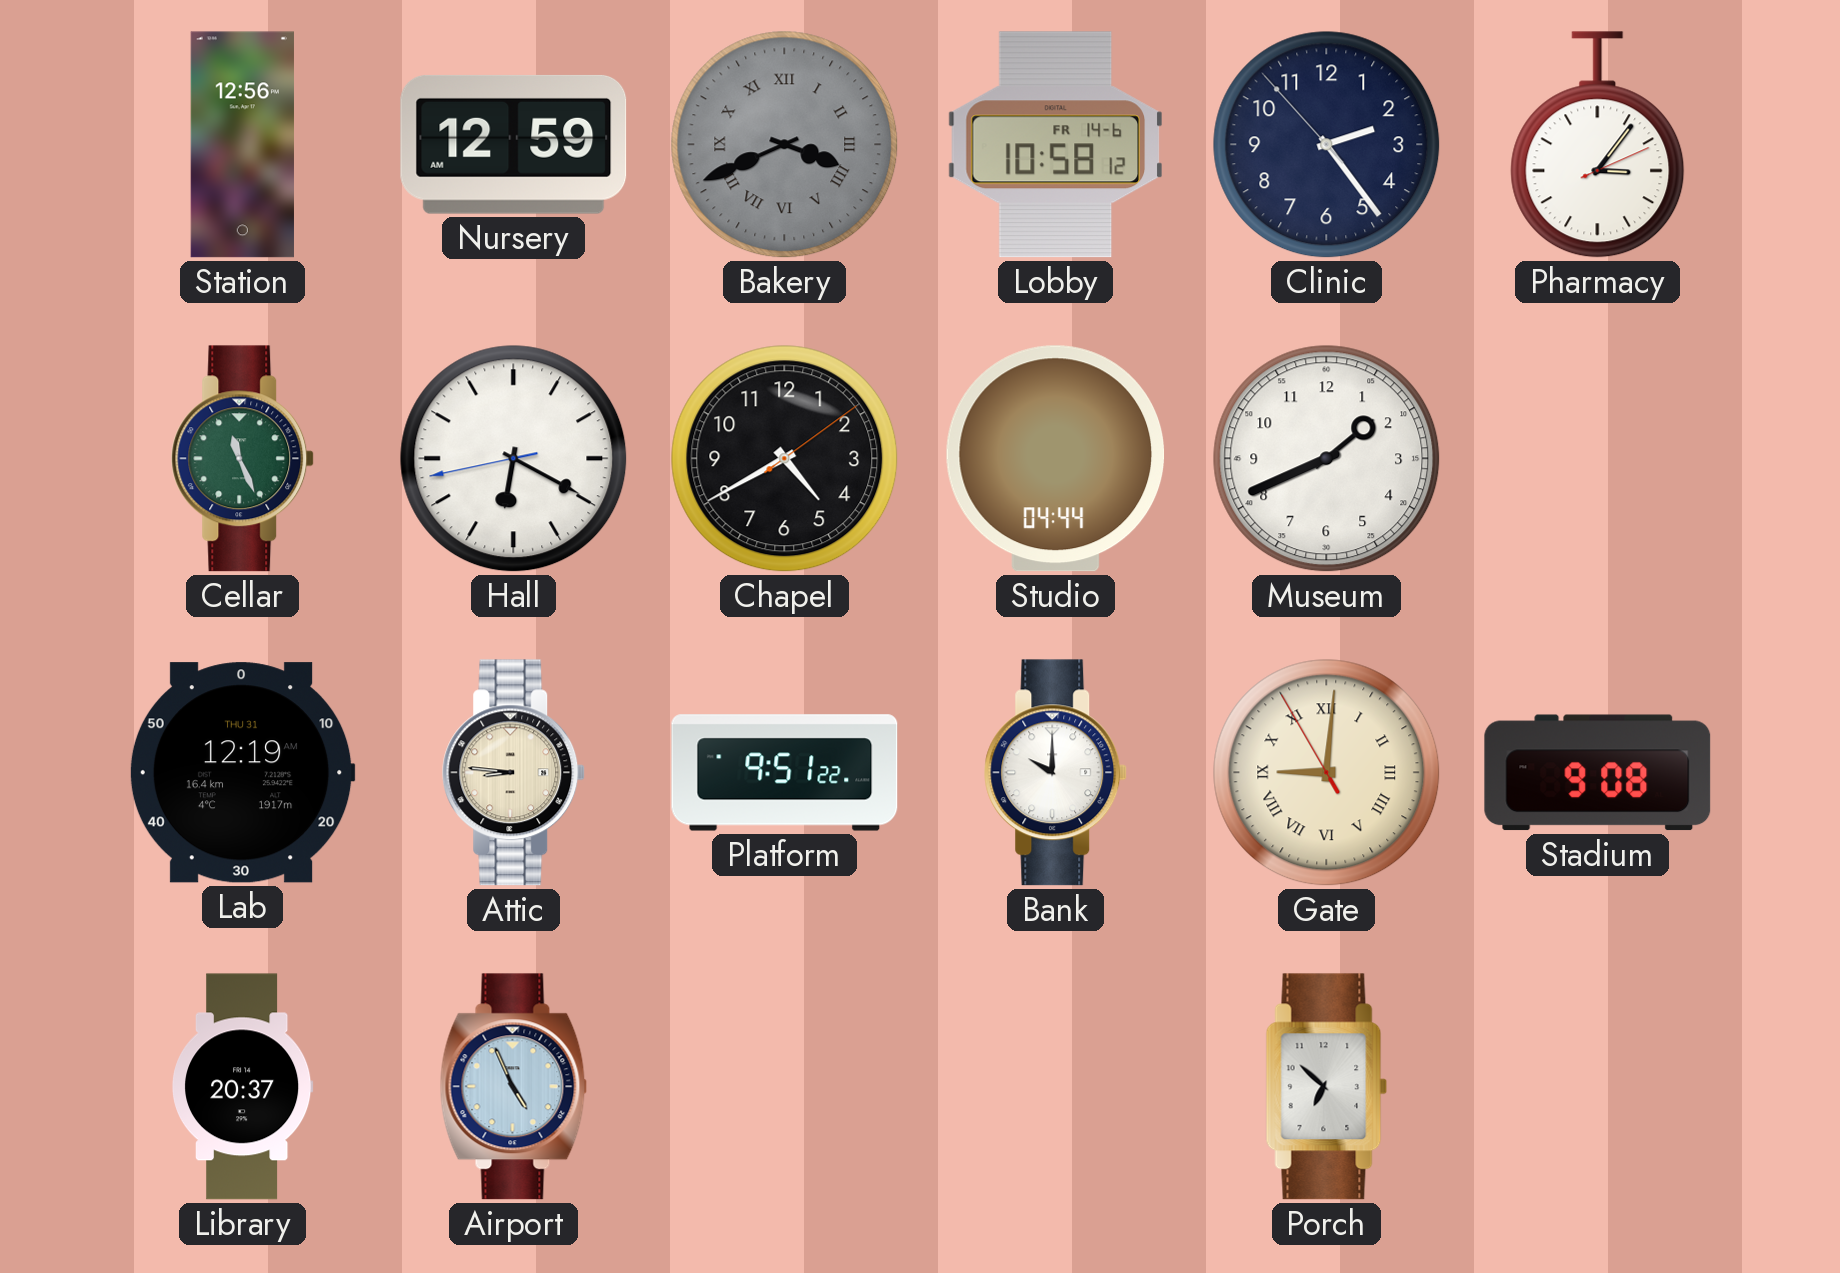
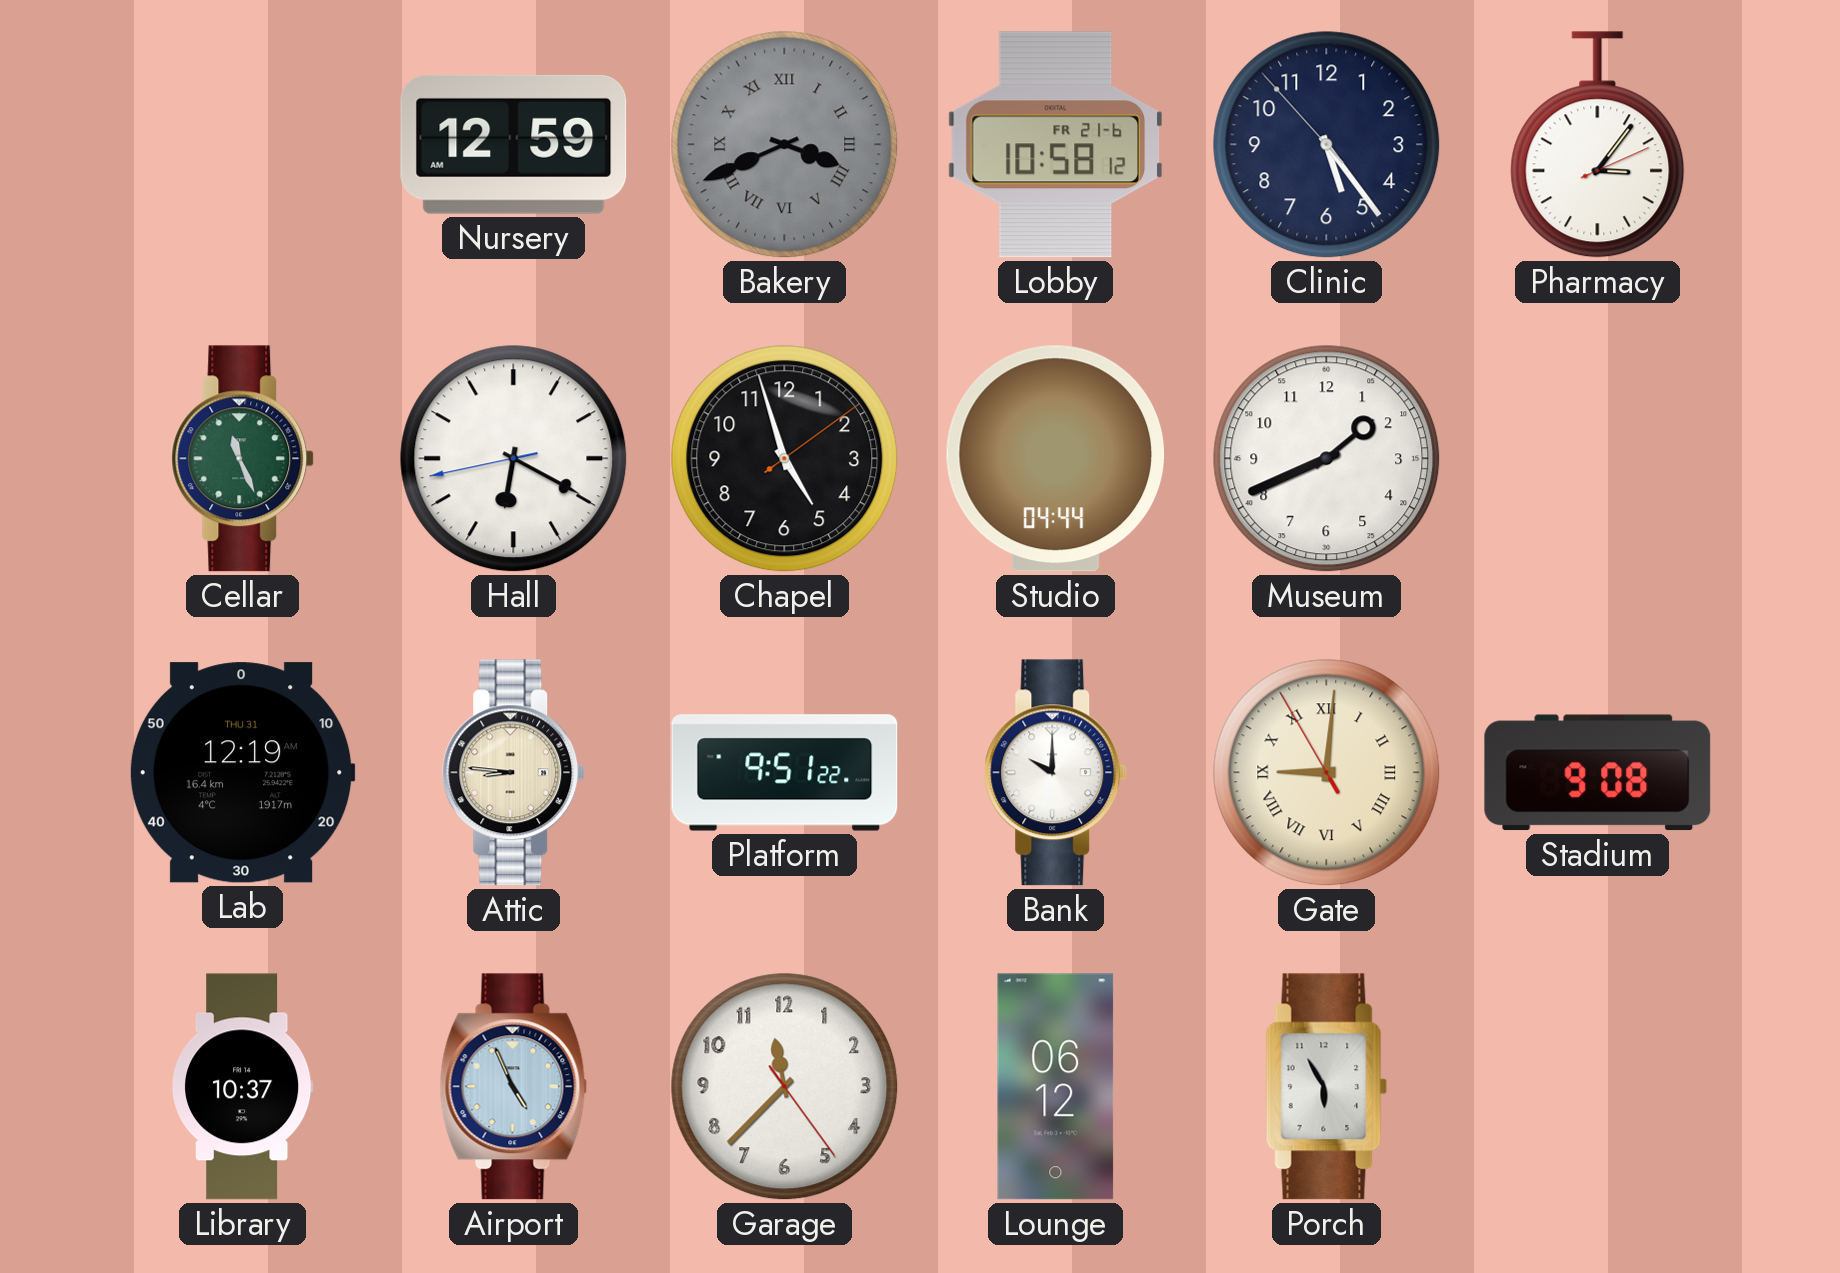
Station: 12:56 -> none
Lobby date: FR 14-6 -> FR 21-6
Clinic: 2:23 -> 5:23
Chapel: 4:40 -> 4:57
Library: 20:37 -> 10:37
Garage: none -> 11:37
Lounge: none -> 06:12
Porch: 6:52 -> 5:55
